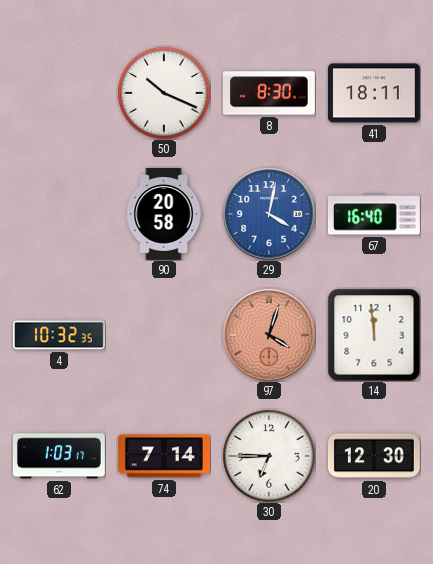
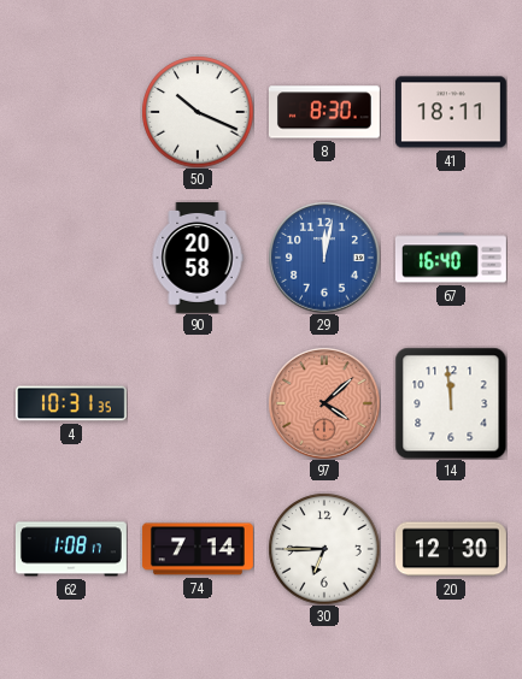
29: 4:02 -> 12:02
4: 10:32 -> 10:31
97: 4:03 -> 4:08
62: 1:03 -> 1:08
